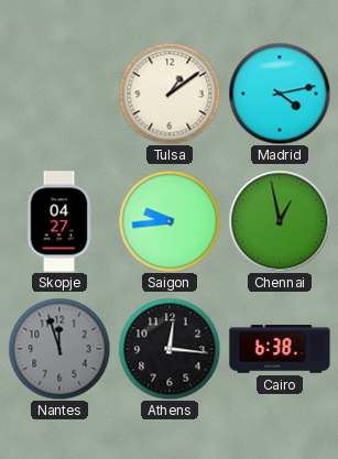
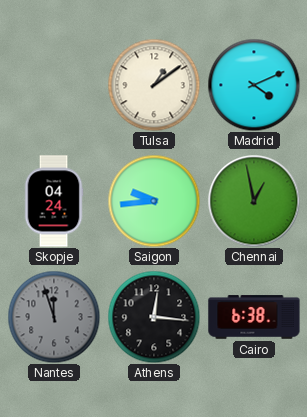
Madrid: 4:13 -> 4:11
Skopje: 04:27 -> 04:24
